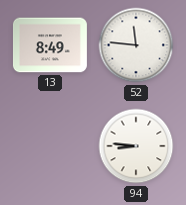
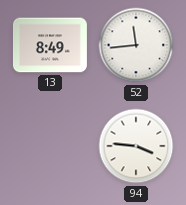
52: 11:46 -> 11:44
94: 8:46 -> 3:46
